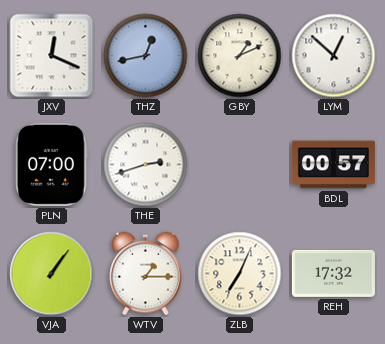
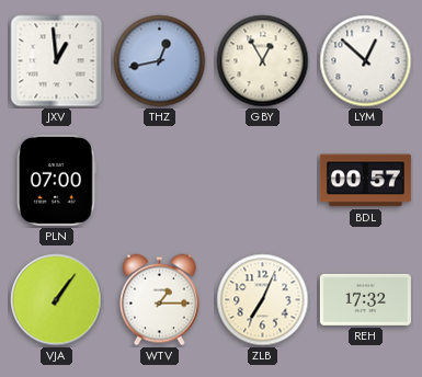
JXV: 12:19 -> 12:59
GBY: 1:11 -> 12:55
THE: 2:42 -> none
